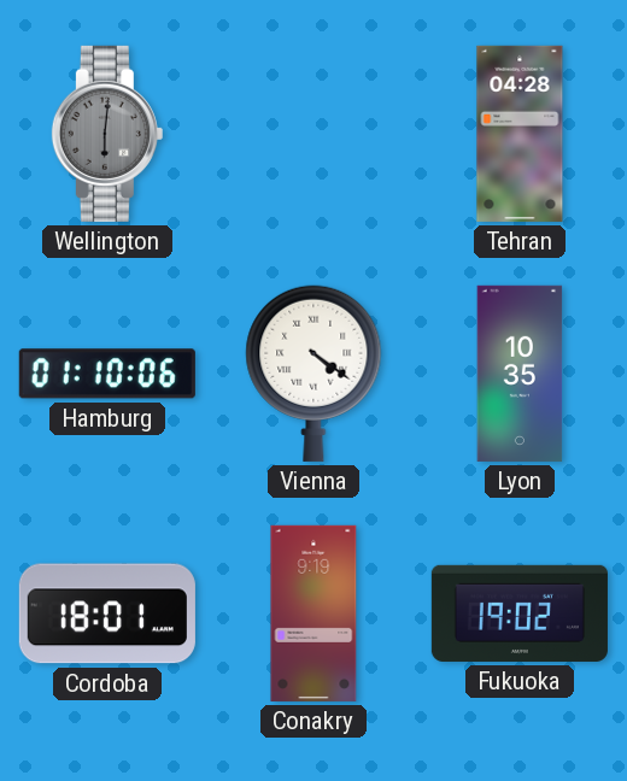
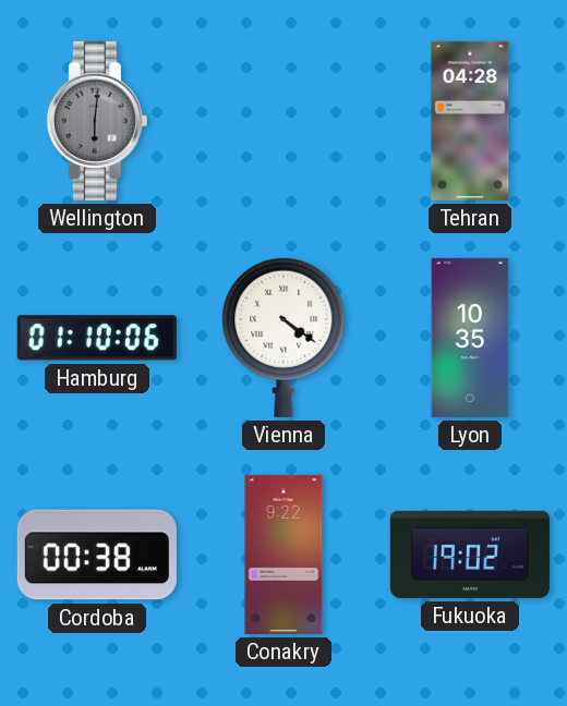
Cordoba: 18:01 -> 00:38
Conakry: 9:19 -> 9:22
